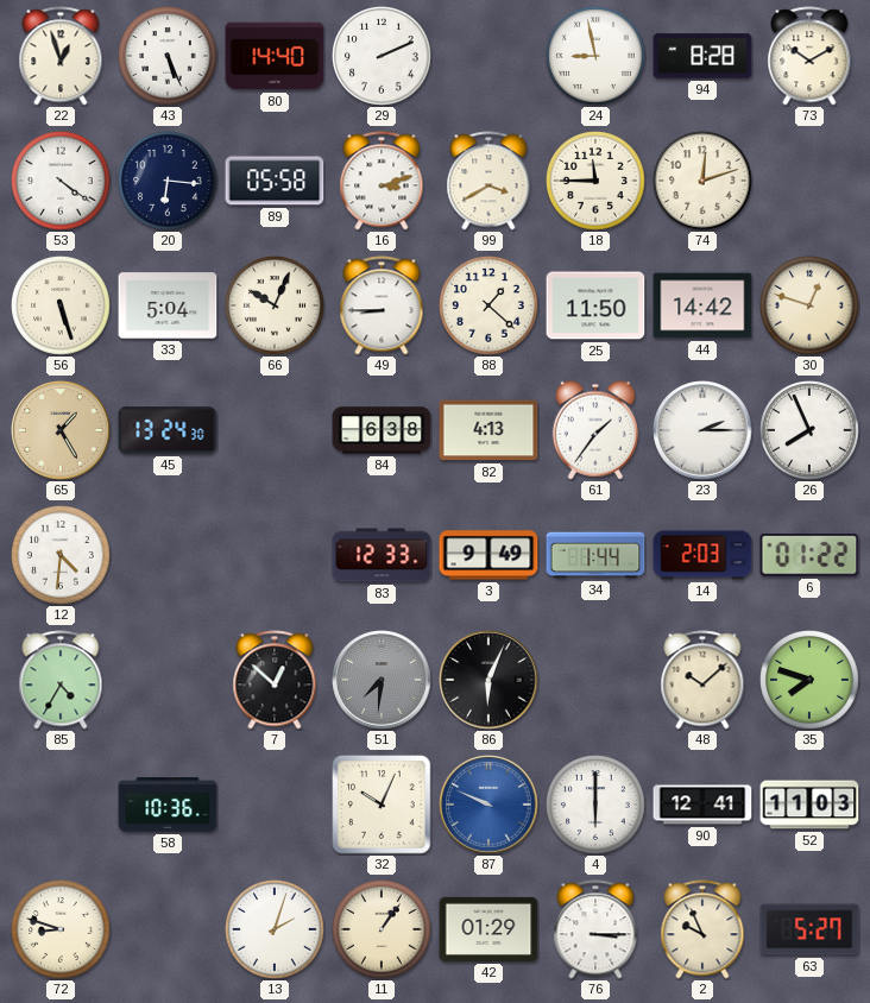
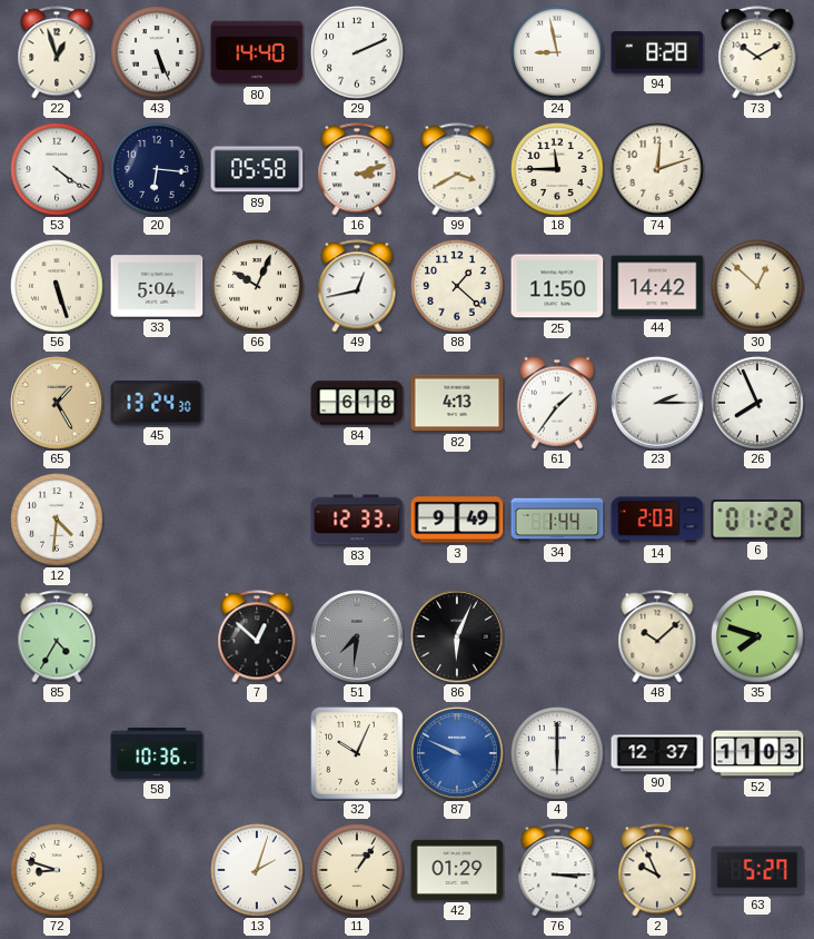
49: 8:45 -> 12:43
30: 12:48 -> 12:52
84: 6:38 -> 6:18
90: 12:41 -> 12:37
